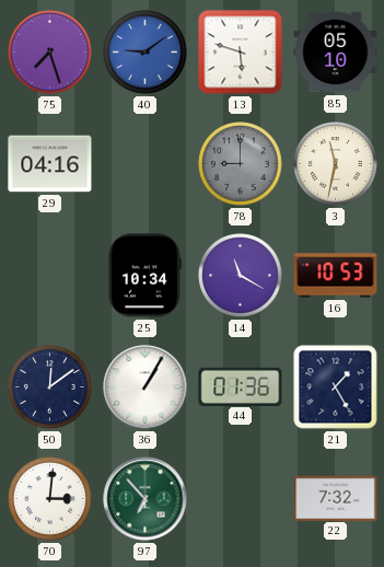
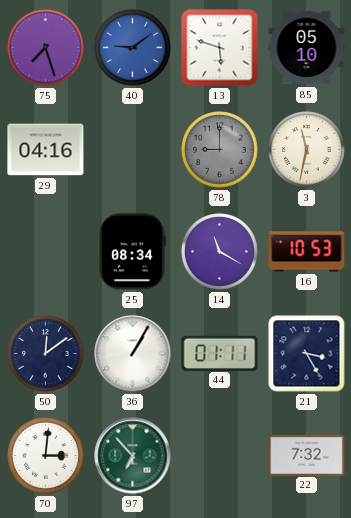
25: 10:34 -> 08:34
44: 01:36 -> 01:11
21: 1:25 -> 3:25
